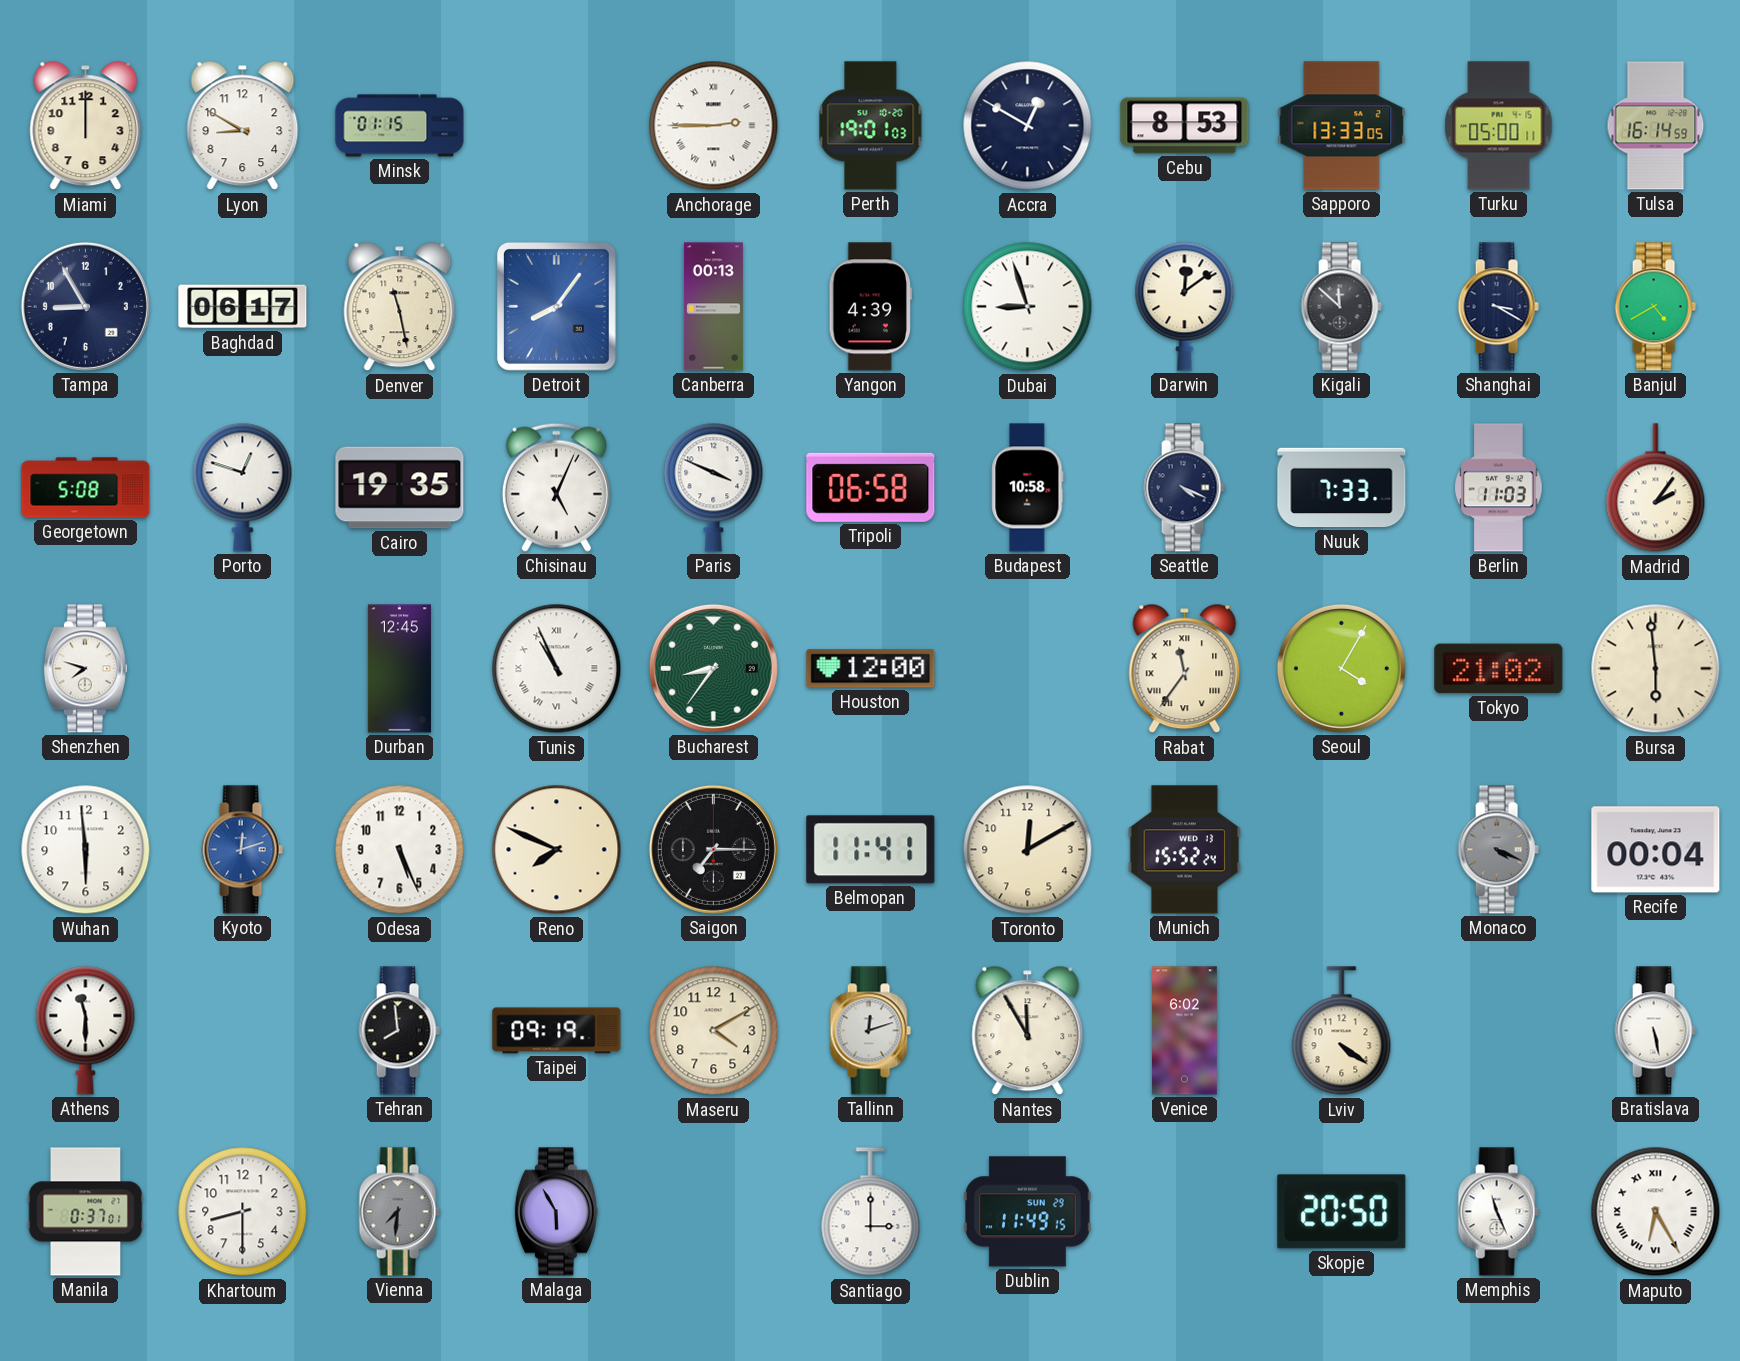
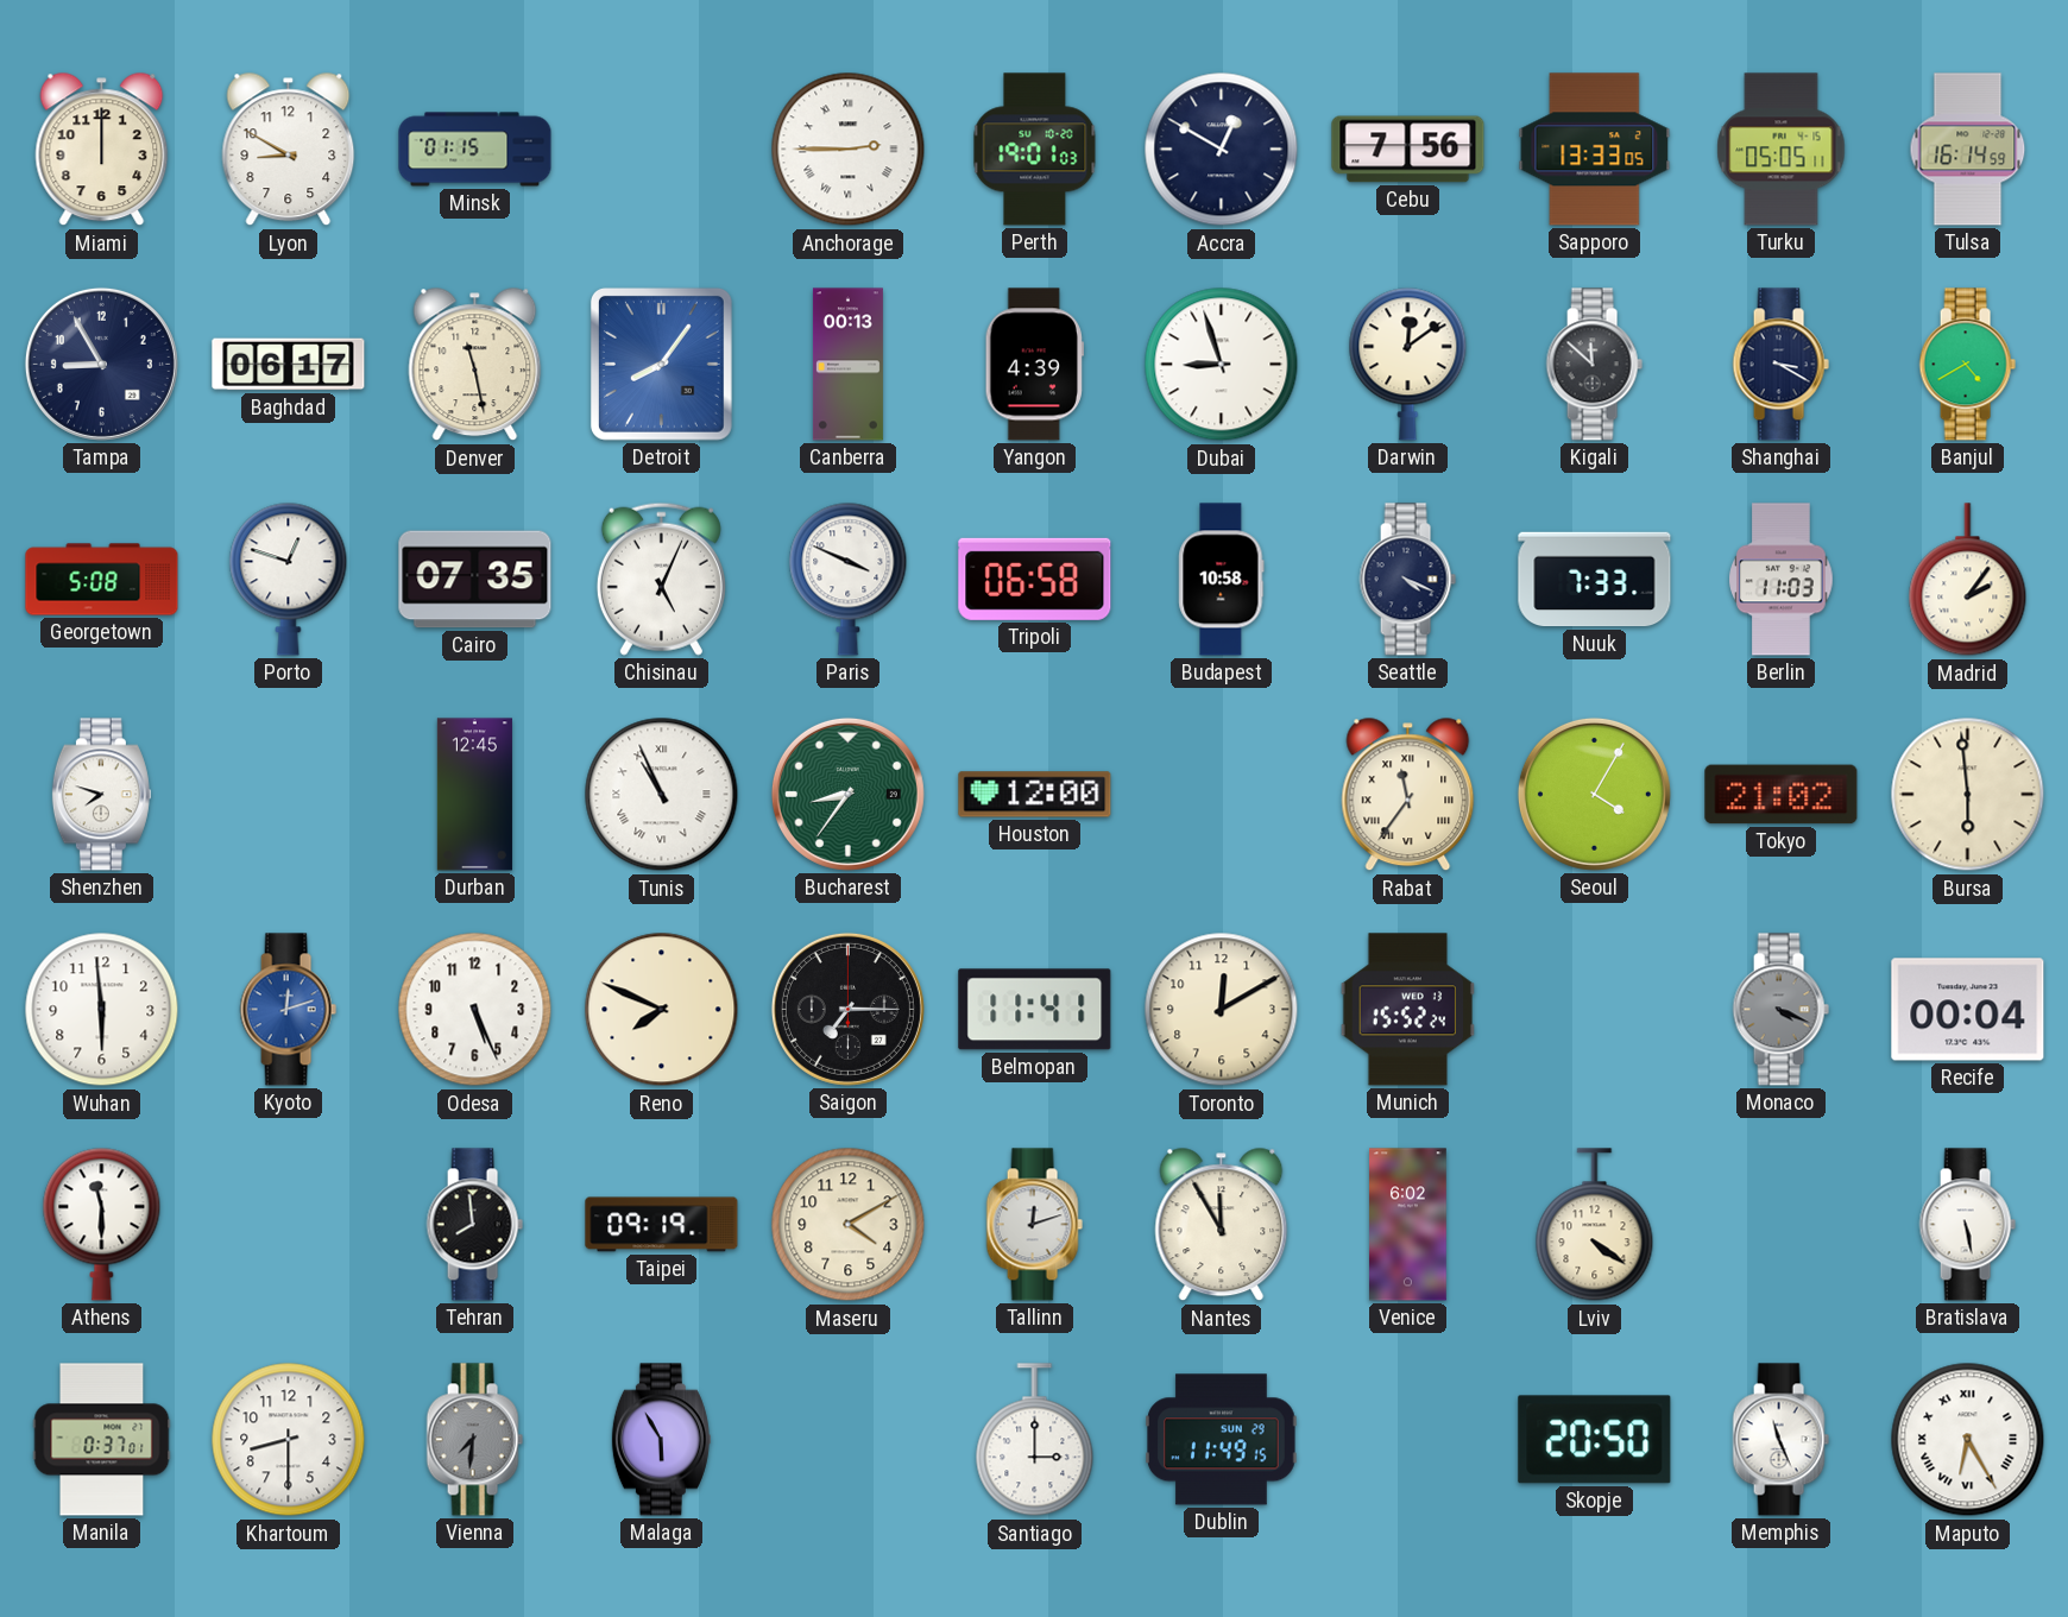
Cebu: 8:53 -> 7:56
Turku: 05:00 -> 05:05
Cairo: 19:35 -> 07:35
